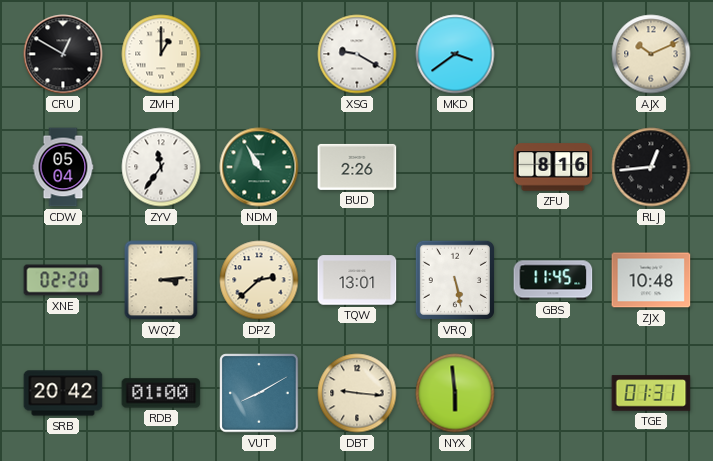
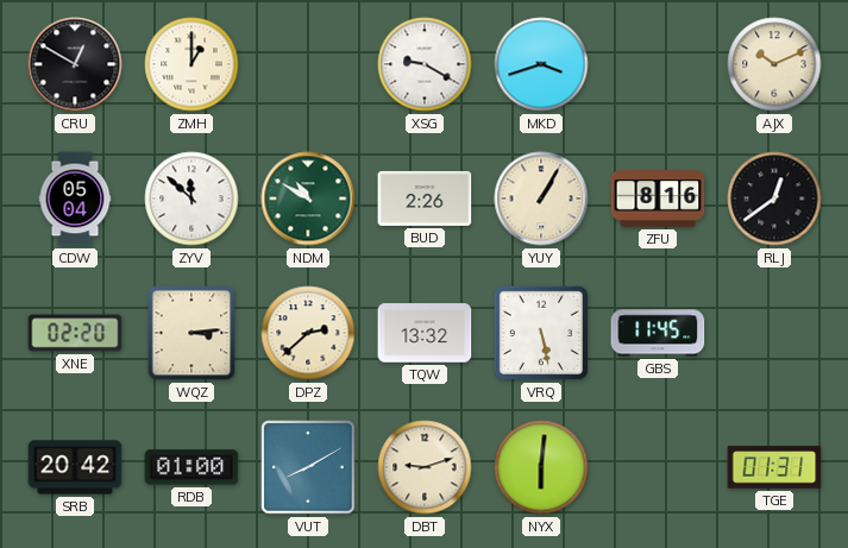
MKD: 3:39 -> 3:42
ZYV: 11:36 -> 11:52
NDM: 10:55 -> 10:50
YUY: none -> 1:05
RLJ: 12:44 -> 12:39
TQW: 13:01 -> 13:32
ZJX: 10:48 -> none
DBT: 9:16 -> 9:12
NYX: 5:59 -> 6:01
